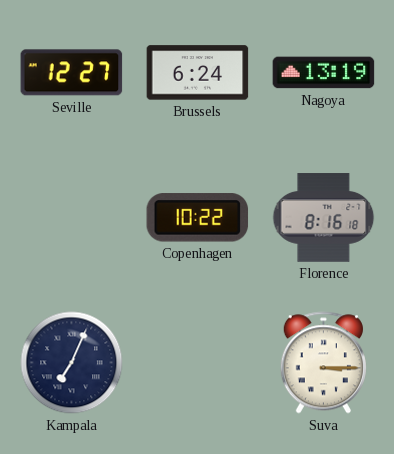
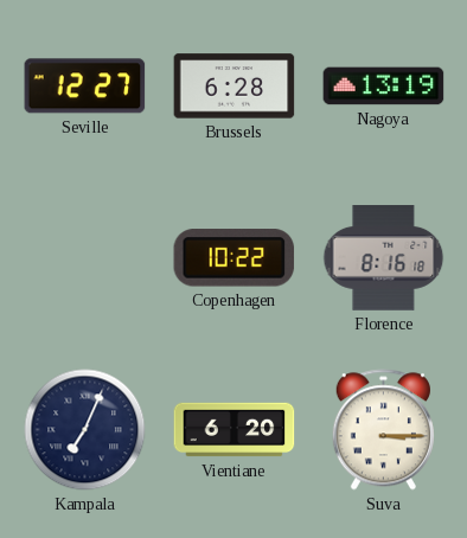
Brussels: 6:24 -> 6:28
Vientiane: none -> 6:20
